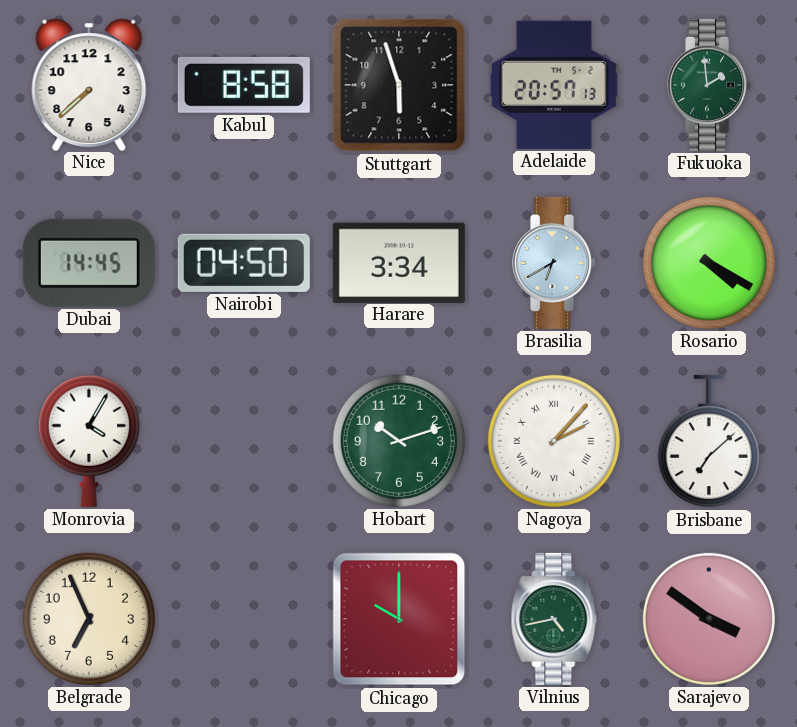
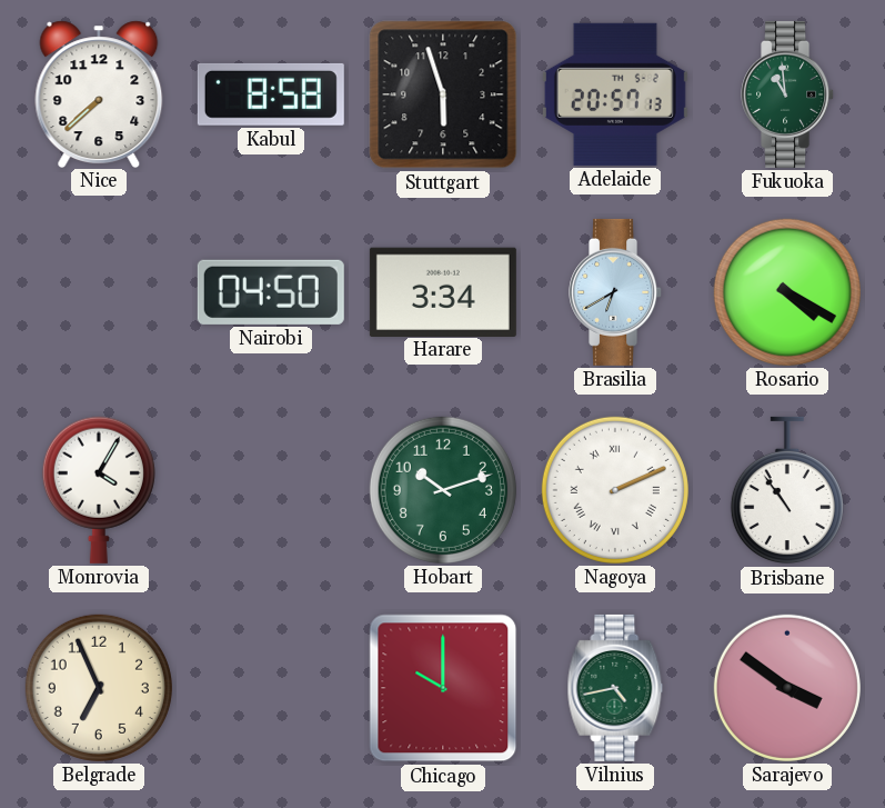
Fukuoka: 1:59 -> 10:59
Dubai: 14:45 -> none
Nagoya: 2:07 -> 2:11
Brisbane: 7:08 -> 10:54
